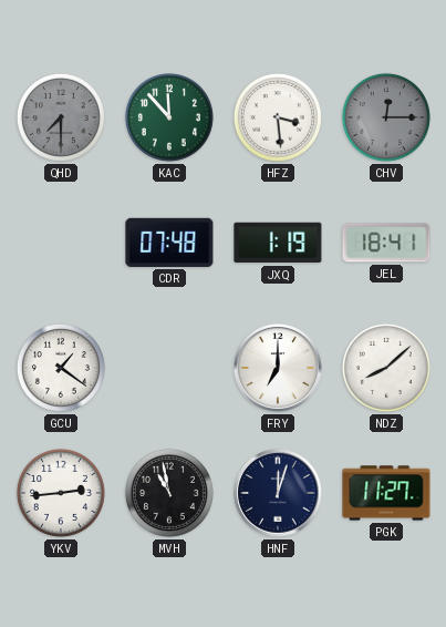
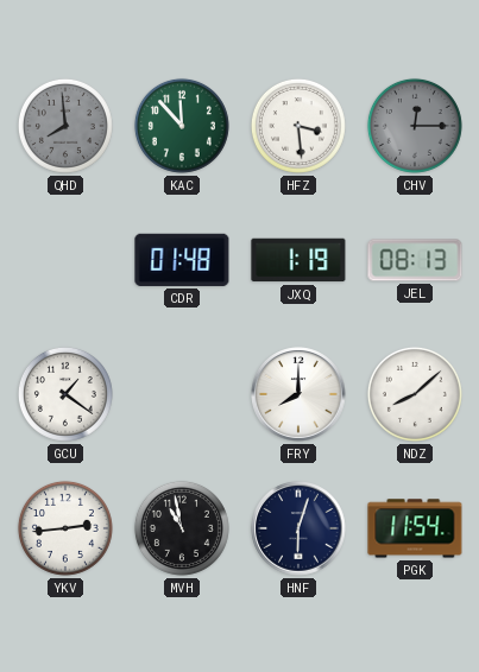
QHD: 7:30 -> 7:59
CDR: 07:48 -> 01:48
JEL: 18:41 -> 08:13
FRY: 7:00 -> 8:00
HNF: 12:03 -> 6:03
PGK: 11:27 -> 11:54
